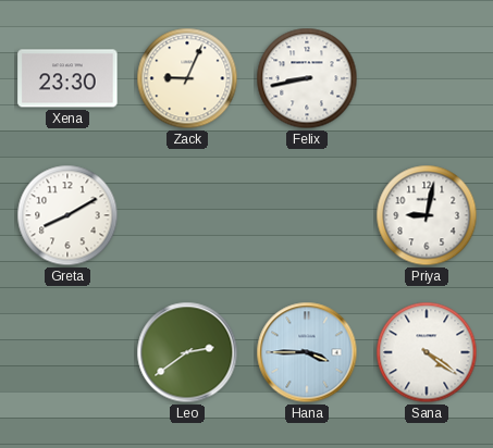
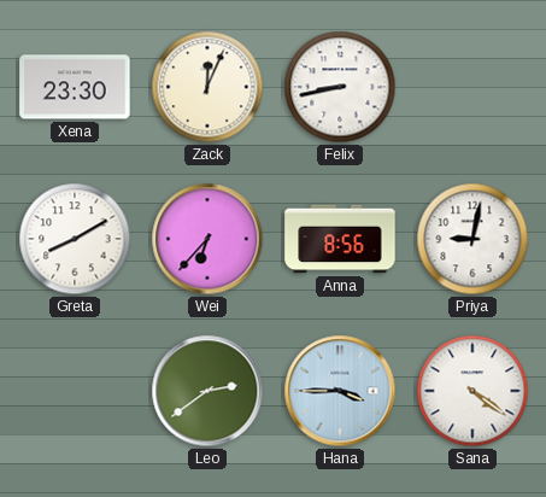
Zack: 9:04 -> 12:04
Wei: none -> 6:37
Anna: none -> 8:56
